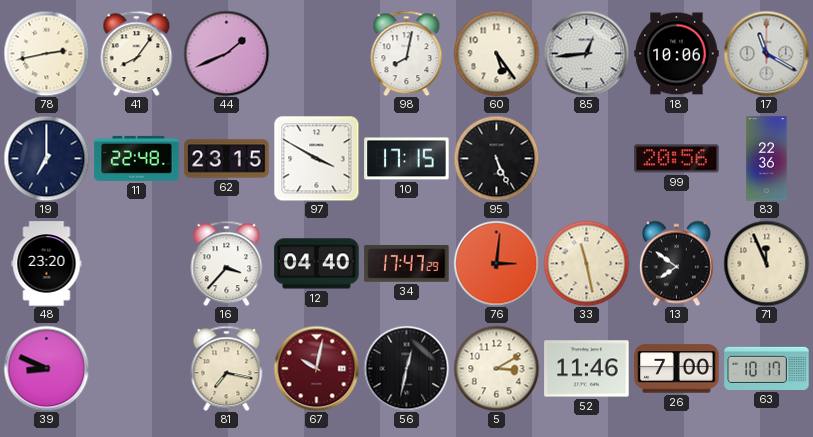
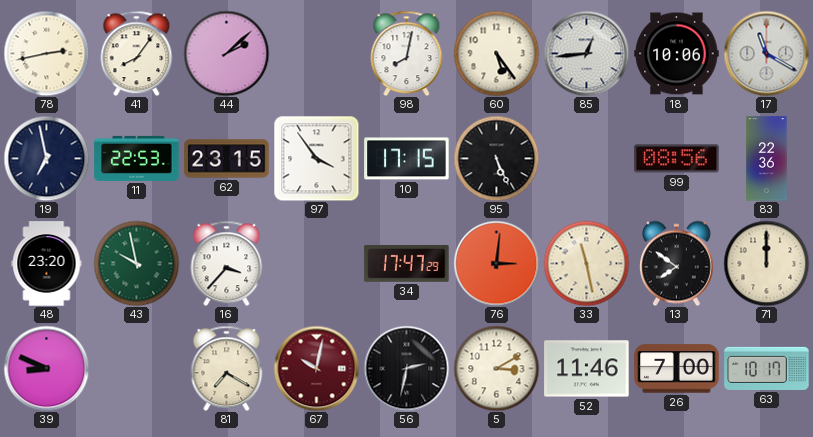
44: 1:41 -> 2:08
19: 7:00 -> 6:58
11: 22:48 -> 22:53
97: 3:50 -> 3:54
99: 20:56 -> 08:56
43: none -> 9:58
12: 04:40 -> none
71: 11:56 -> 12:00
81: 7:17 -> 7:20
56: 12:32 -> 2:32
